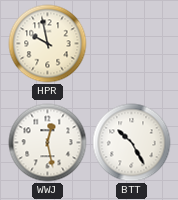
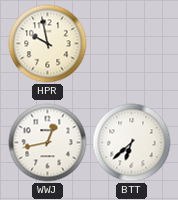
WWJ: 12:28 -> 12:43
BTT: 10:25 -> 6:38
